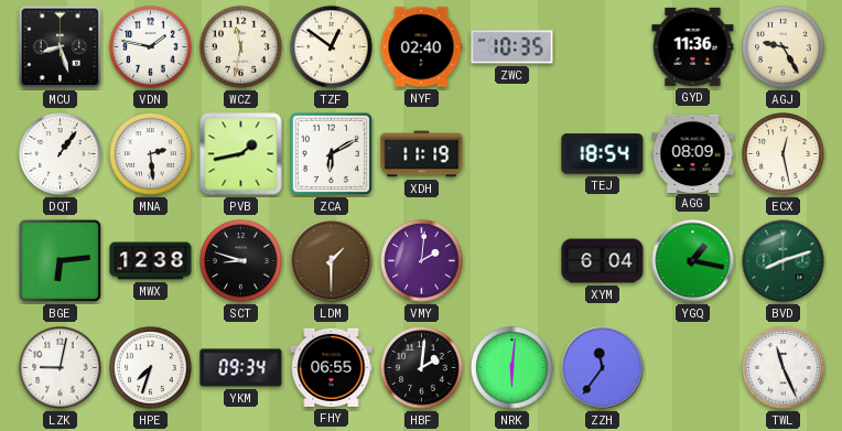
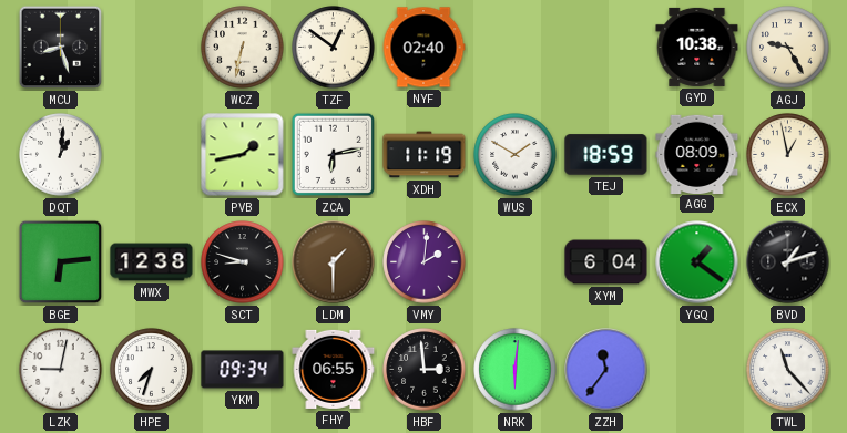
VDN: 1:47 -> none
WCZ: 11:32 -> 6:32
ZWC: 10:35 -> none
GYD: 11:36 -> 10:38
DQT: 1:06 -> 1:01
MNA: 2:29 -> none
ZCA: 6:10 -> 6:13
WUS: none -> 1:50
TEJ: 18:54 -> 18:59
ECX: 12:28 -> 12:58
YGQ: 1:17 -> 1:21
BVD: 8:12 -> 1:12
BVD dial: green -> black
HBF: 2:01 -> 2:59
TWL: 11:26 -> 11:23
